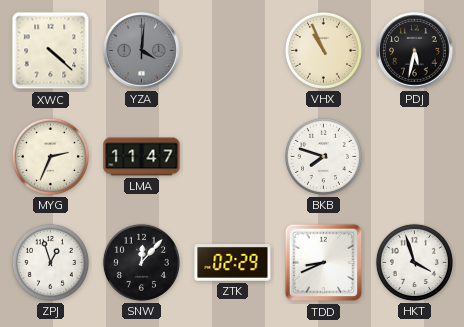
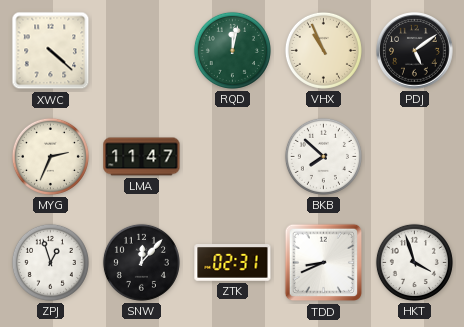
YZA: 4:01 -> none
RQD: none -> 12:02
PDJ: 5:32 -> 5:09
BKB: 7:48 -> 7:52
ZTK: 02:29 -> 02:31
